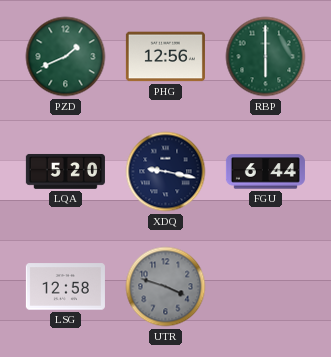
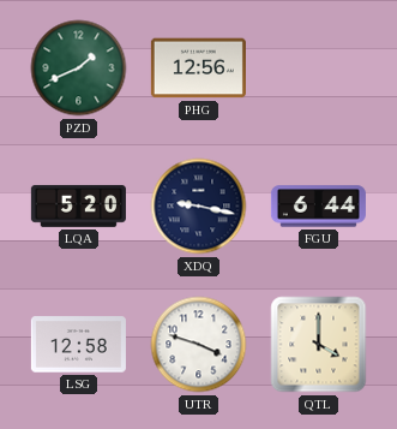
RBP: 6:00 -> none
UTR dial: grey -> white
QTL: none -> 4:00
